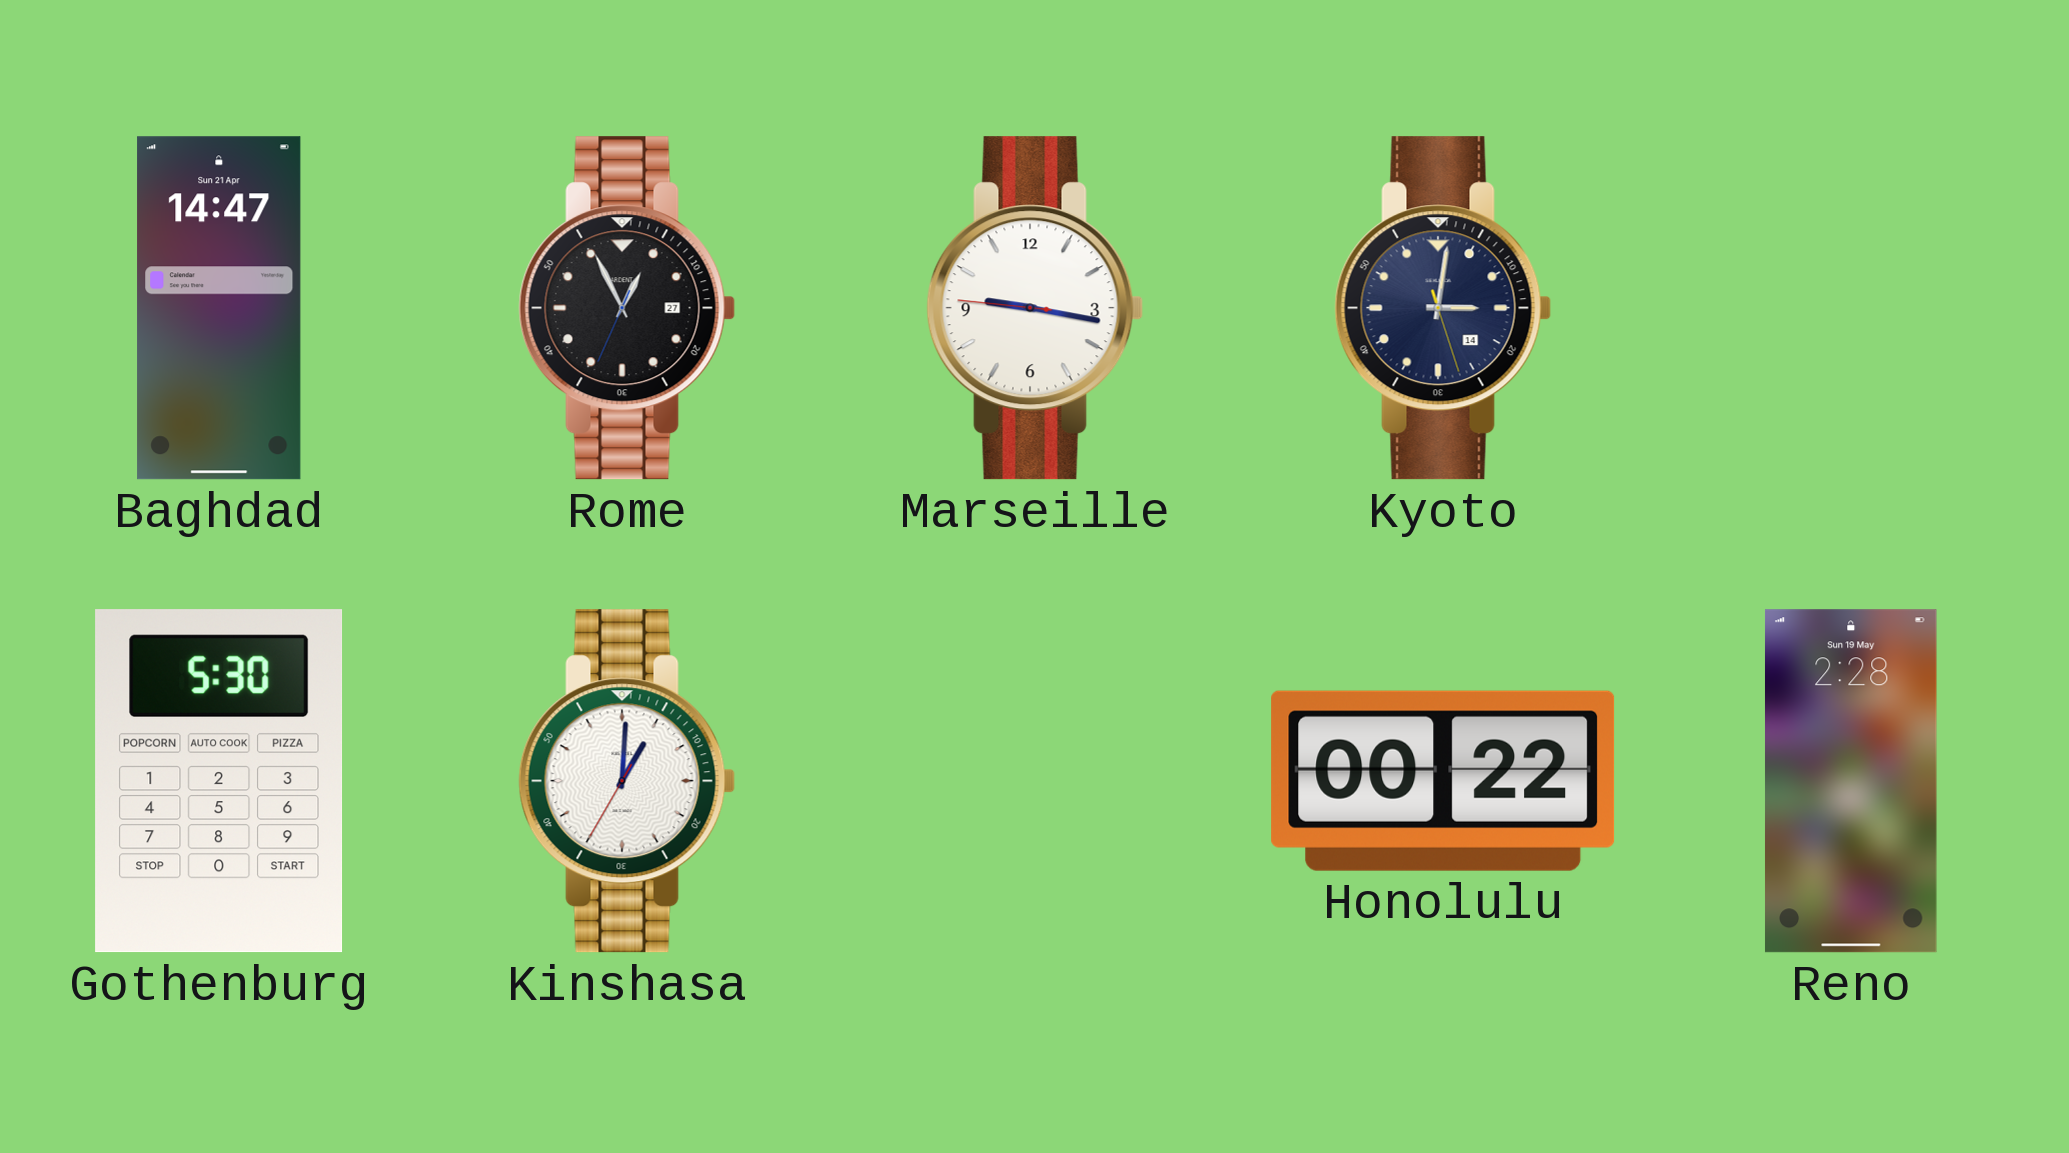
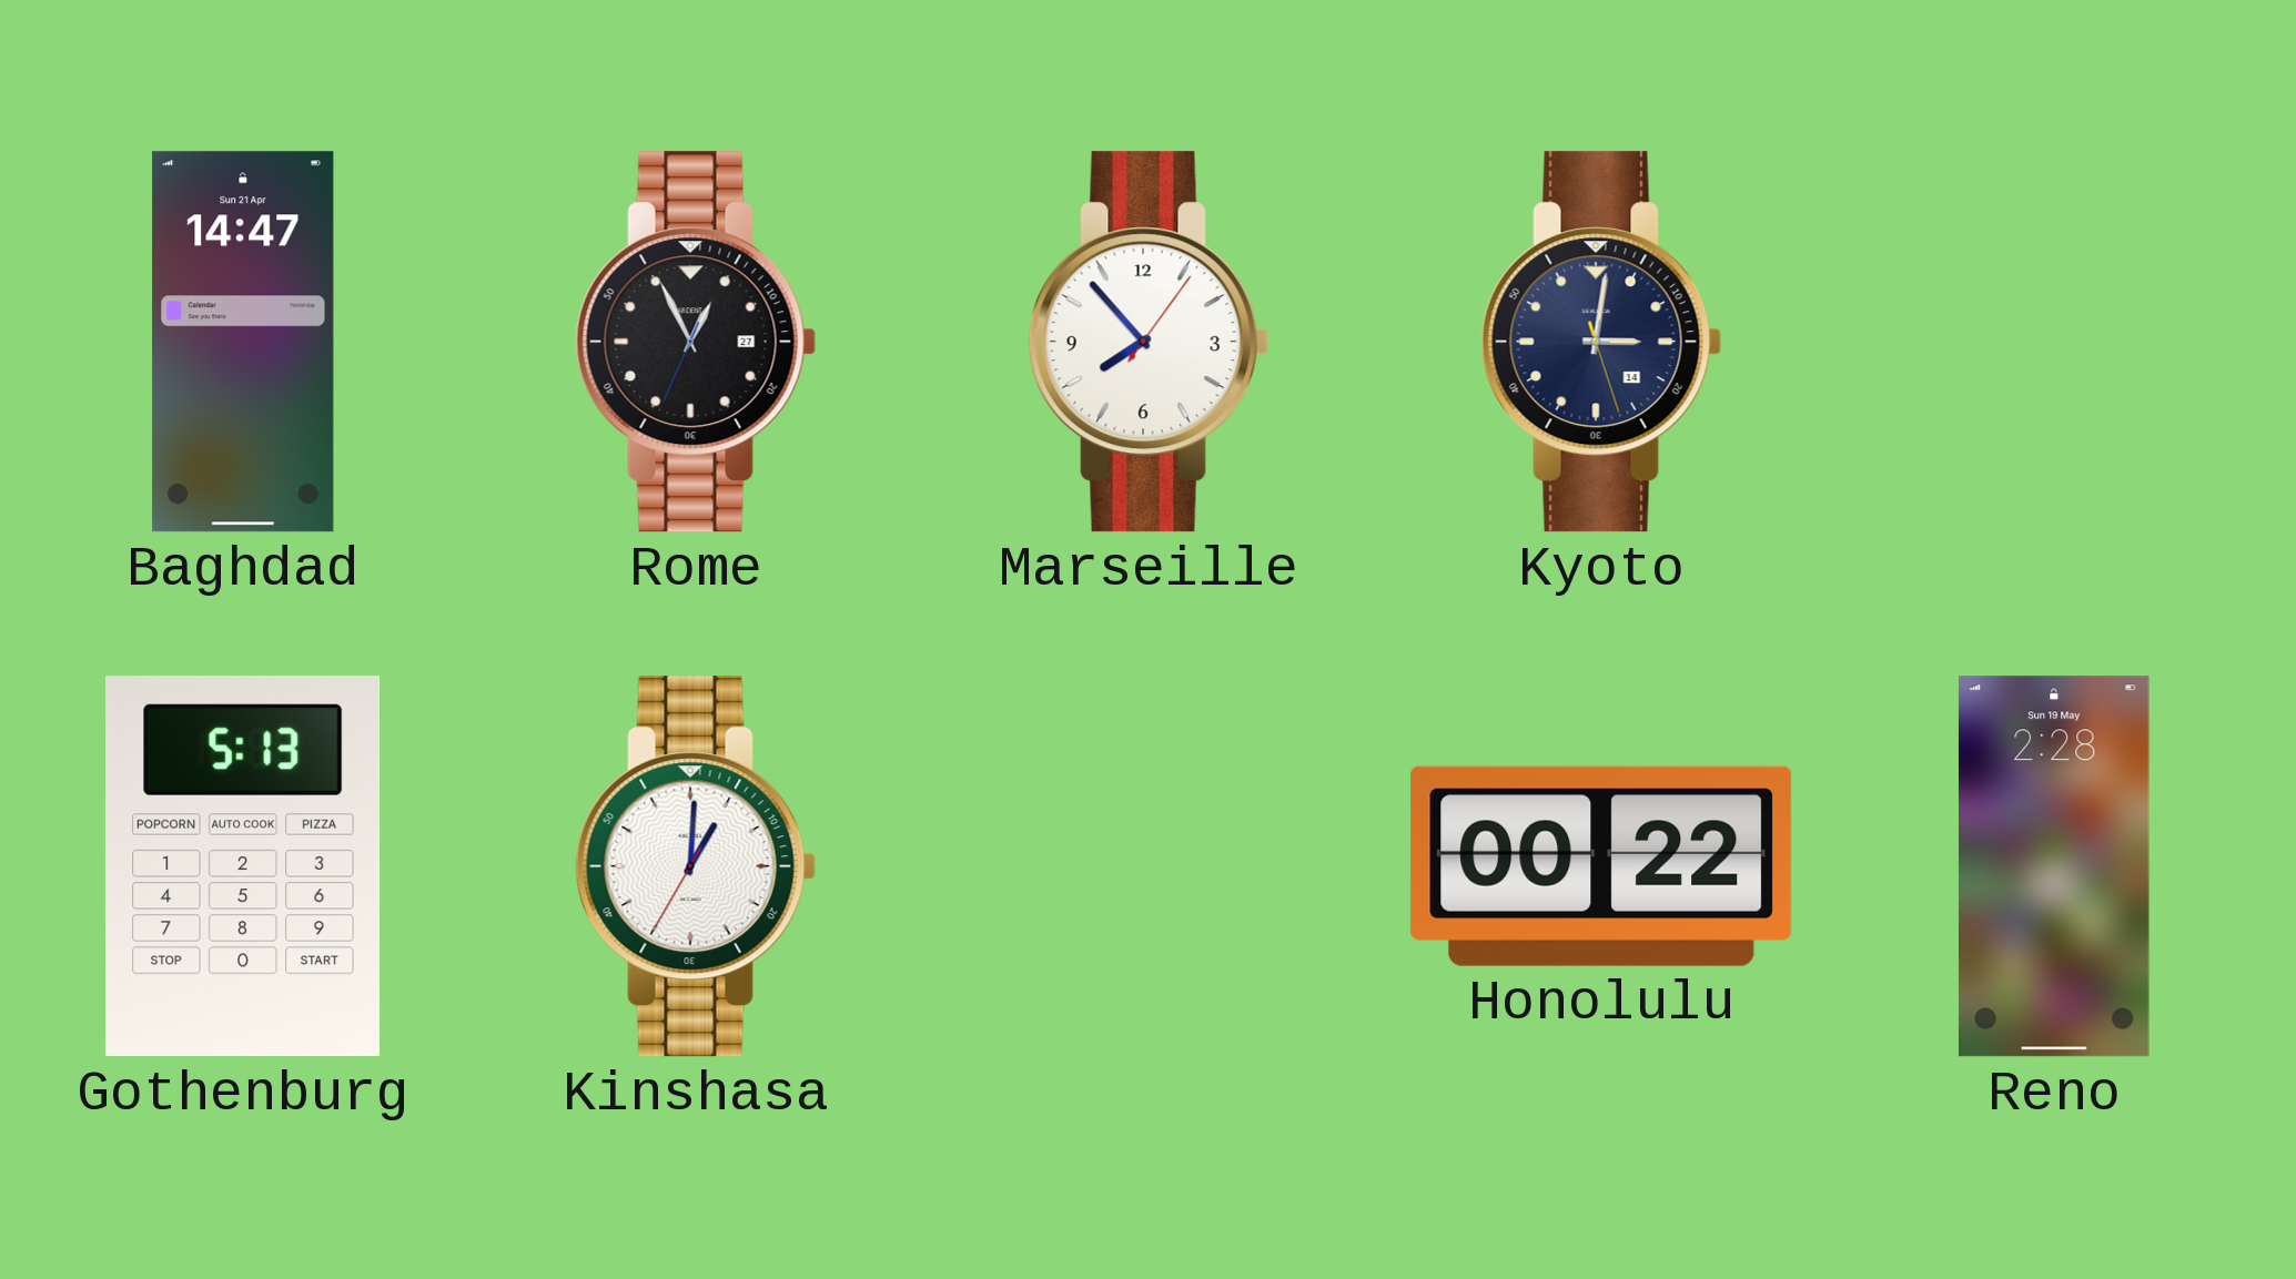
Marseille: 9:16 -> 7:53
Gothenburg: 5:30 -> 5:13
